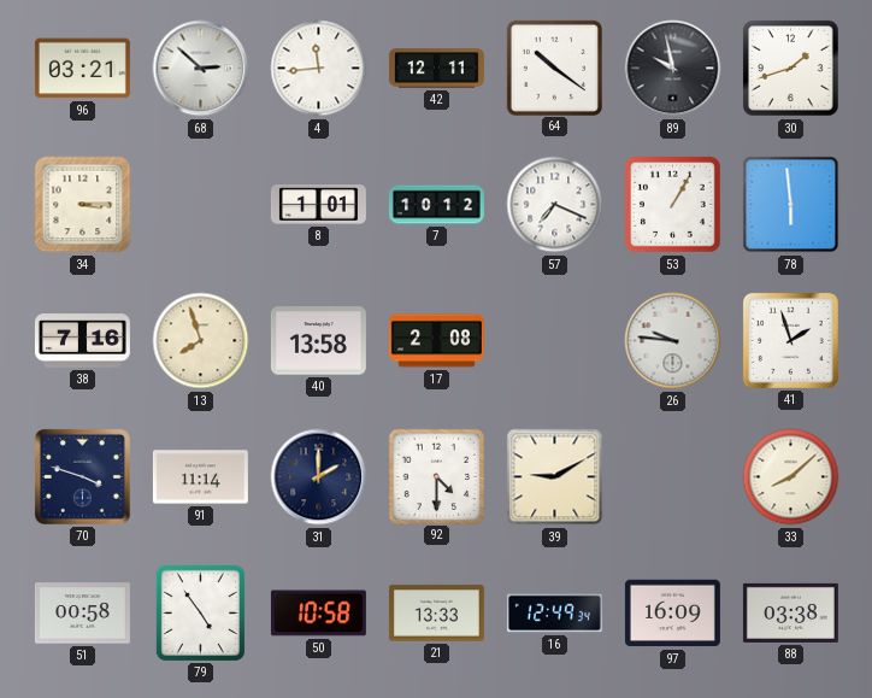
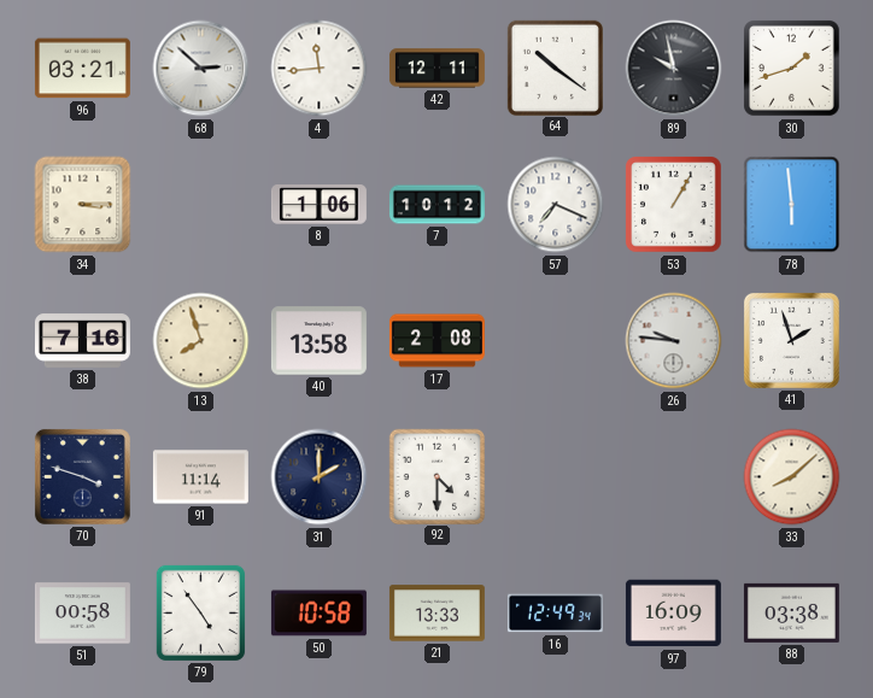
8: 1:01 -> 1:06
39: 9:10 -> none
